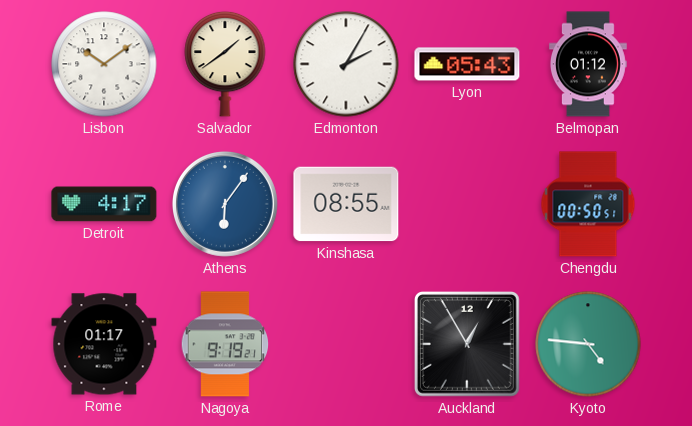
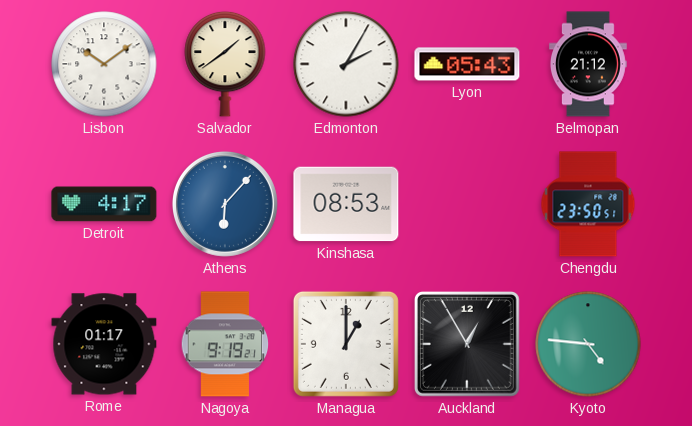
Belmopan: 01:12 -> 21:12
Athens: 6:06 -> 6:07
Kinshasa: 08:55 -> 08:53
Chengdu: 00:50 -> 23:50
Managua: none -> 1:00
